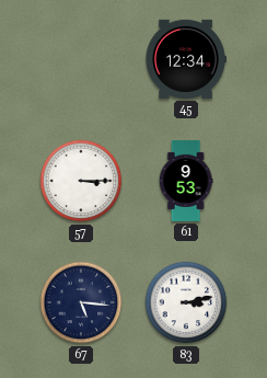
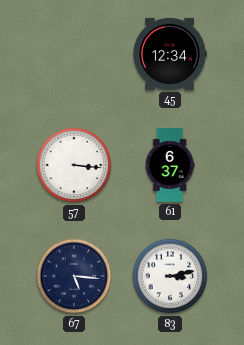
57: 3:15 -> 3:16
61: 9:53 -> 6:37
